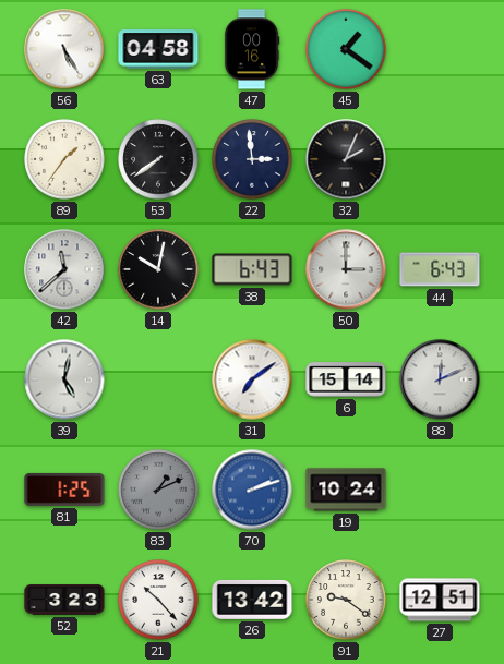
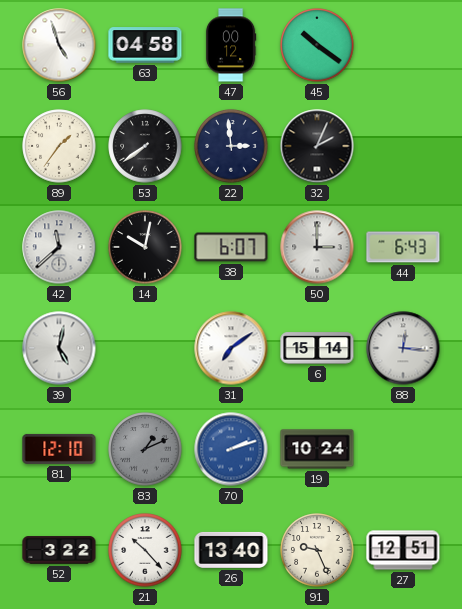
56: 5:25 -> 4:57
47: 00:16 -> 00:12
45: 1:21 -> 10:21
38: 6:43 -> 6:07
88: 12:11 -> 12:16
81: 1:25 -> 12:10
52: 3:23 -> 3:22
26: 13:42 -> 13:40
91: 9:21 -> 9:26
